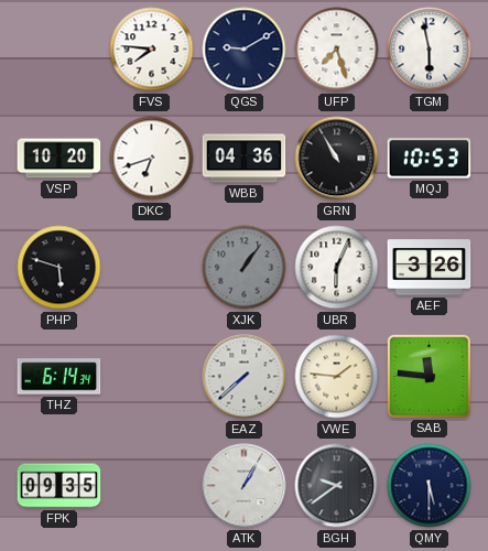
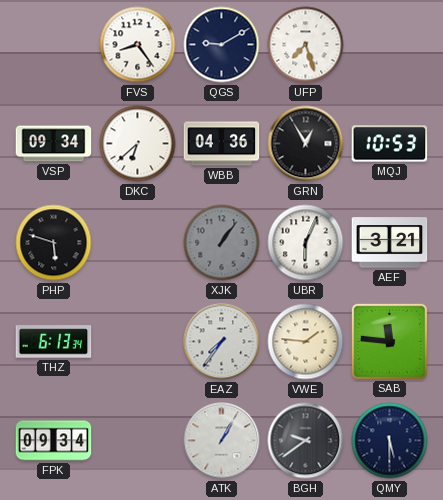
FVS: 7:46 -> 8:24
TGM: 5:58 -> none
VSP: 10:20 -> 09:34
DKC: 6:42 -> 6:38
GRN: 10:55 -> 12:55
AEF: 3:26 -> 3:21
THZ: 6:14 -> 6:13
EAZ: 7:38 -> 7:36
FPK: 09:35 -> 09:34
